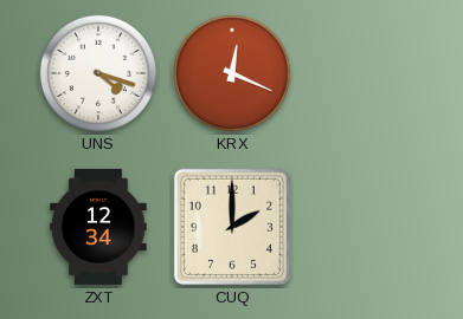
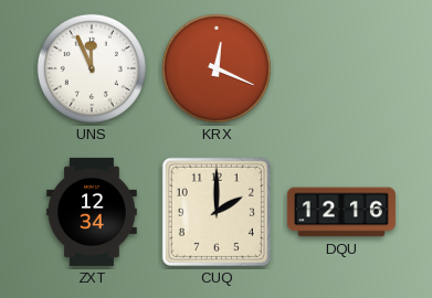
UNS: 4:18 -> 11:56
DQU: none -> 12:16
